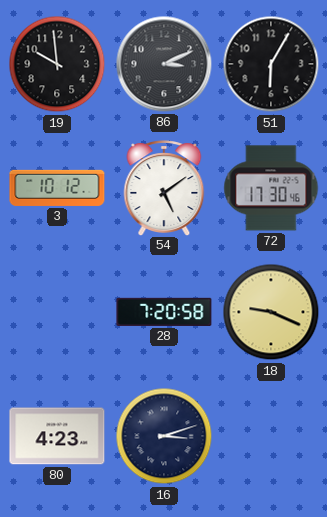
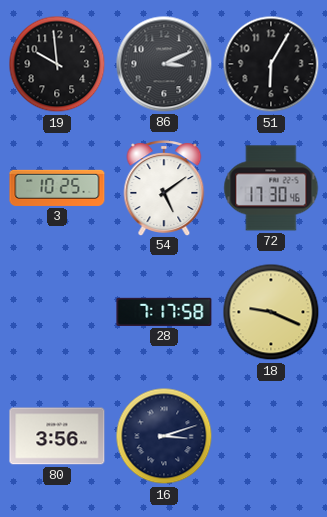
3: 10:12 -> 10:25
28: 7:20 -> 7:17
80: 4:23 -> 3:56
